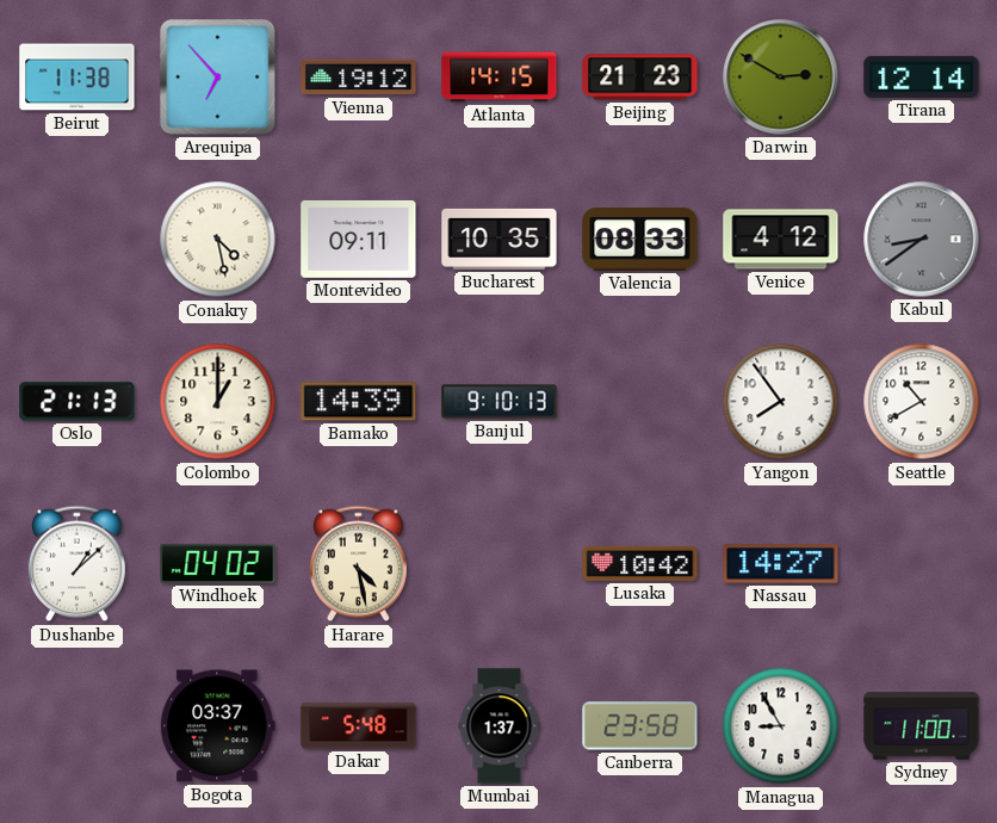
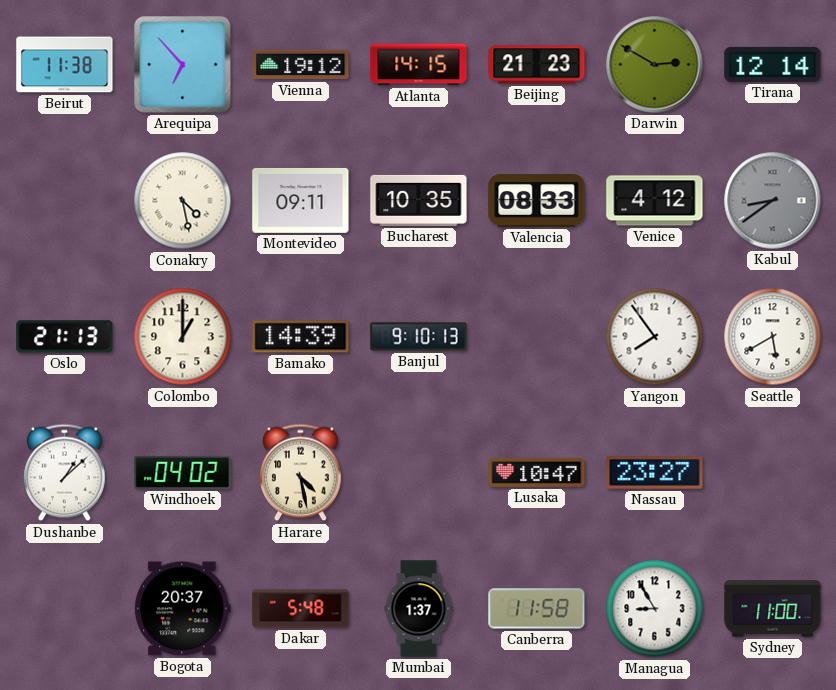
Seattle: 10:40 -> 5:40
Lusaka: 10:42 -> 10:47
Nassau: 14:27 -> 23:27
Bogota: 03:37 -> 20:37
Canberra: 23:58 -> 11:58
